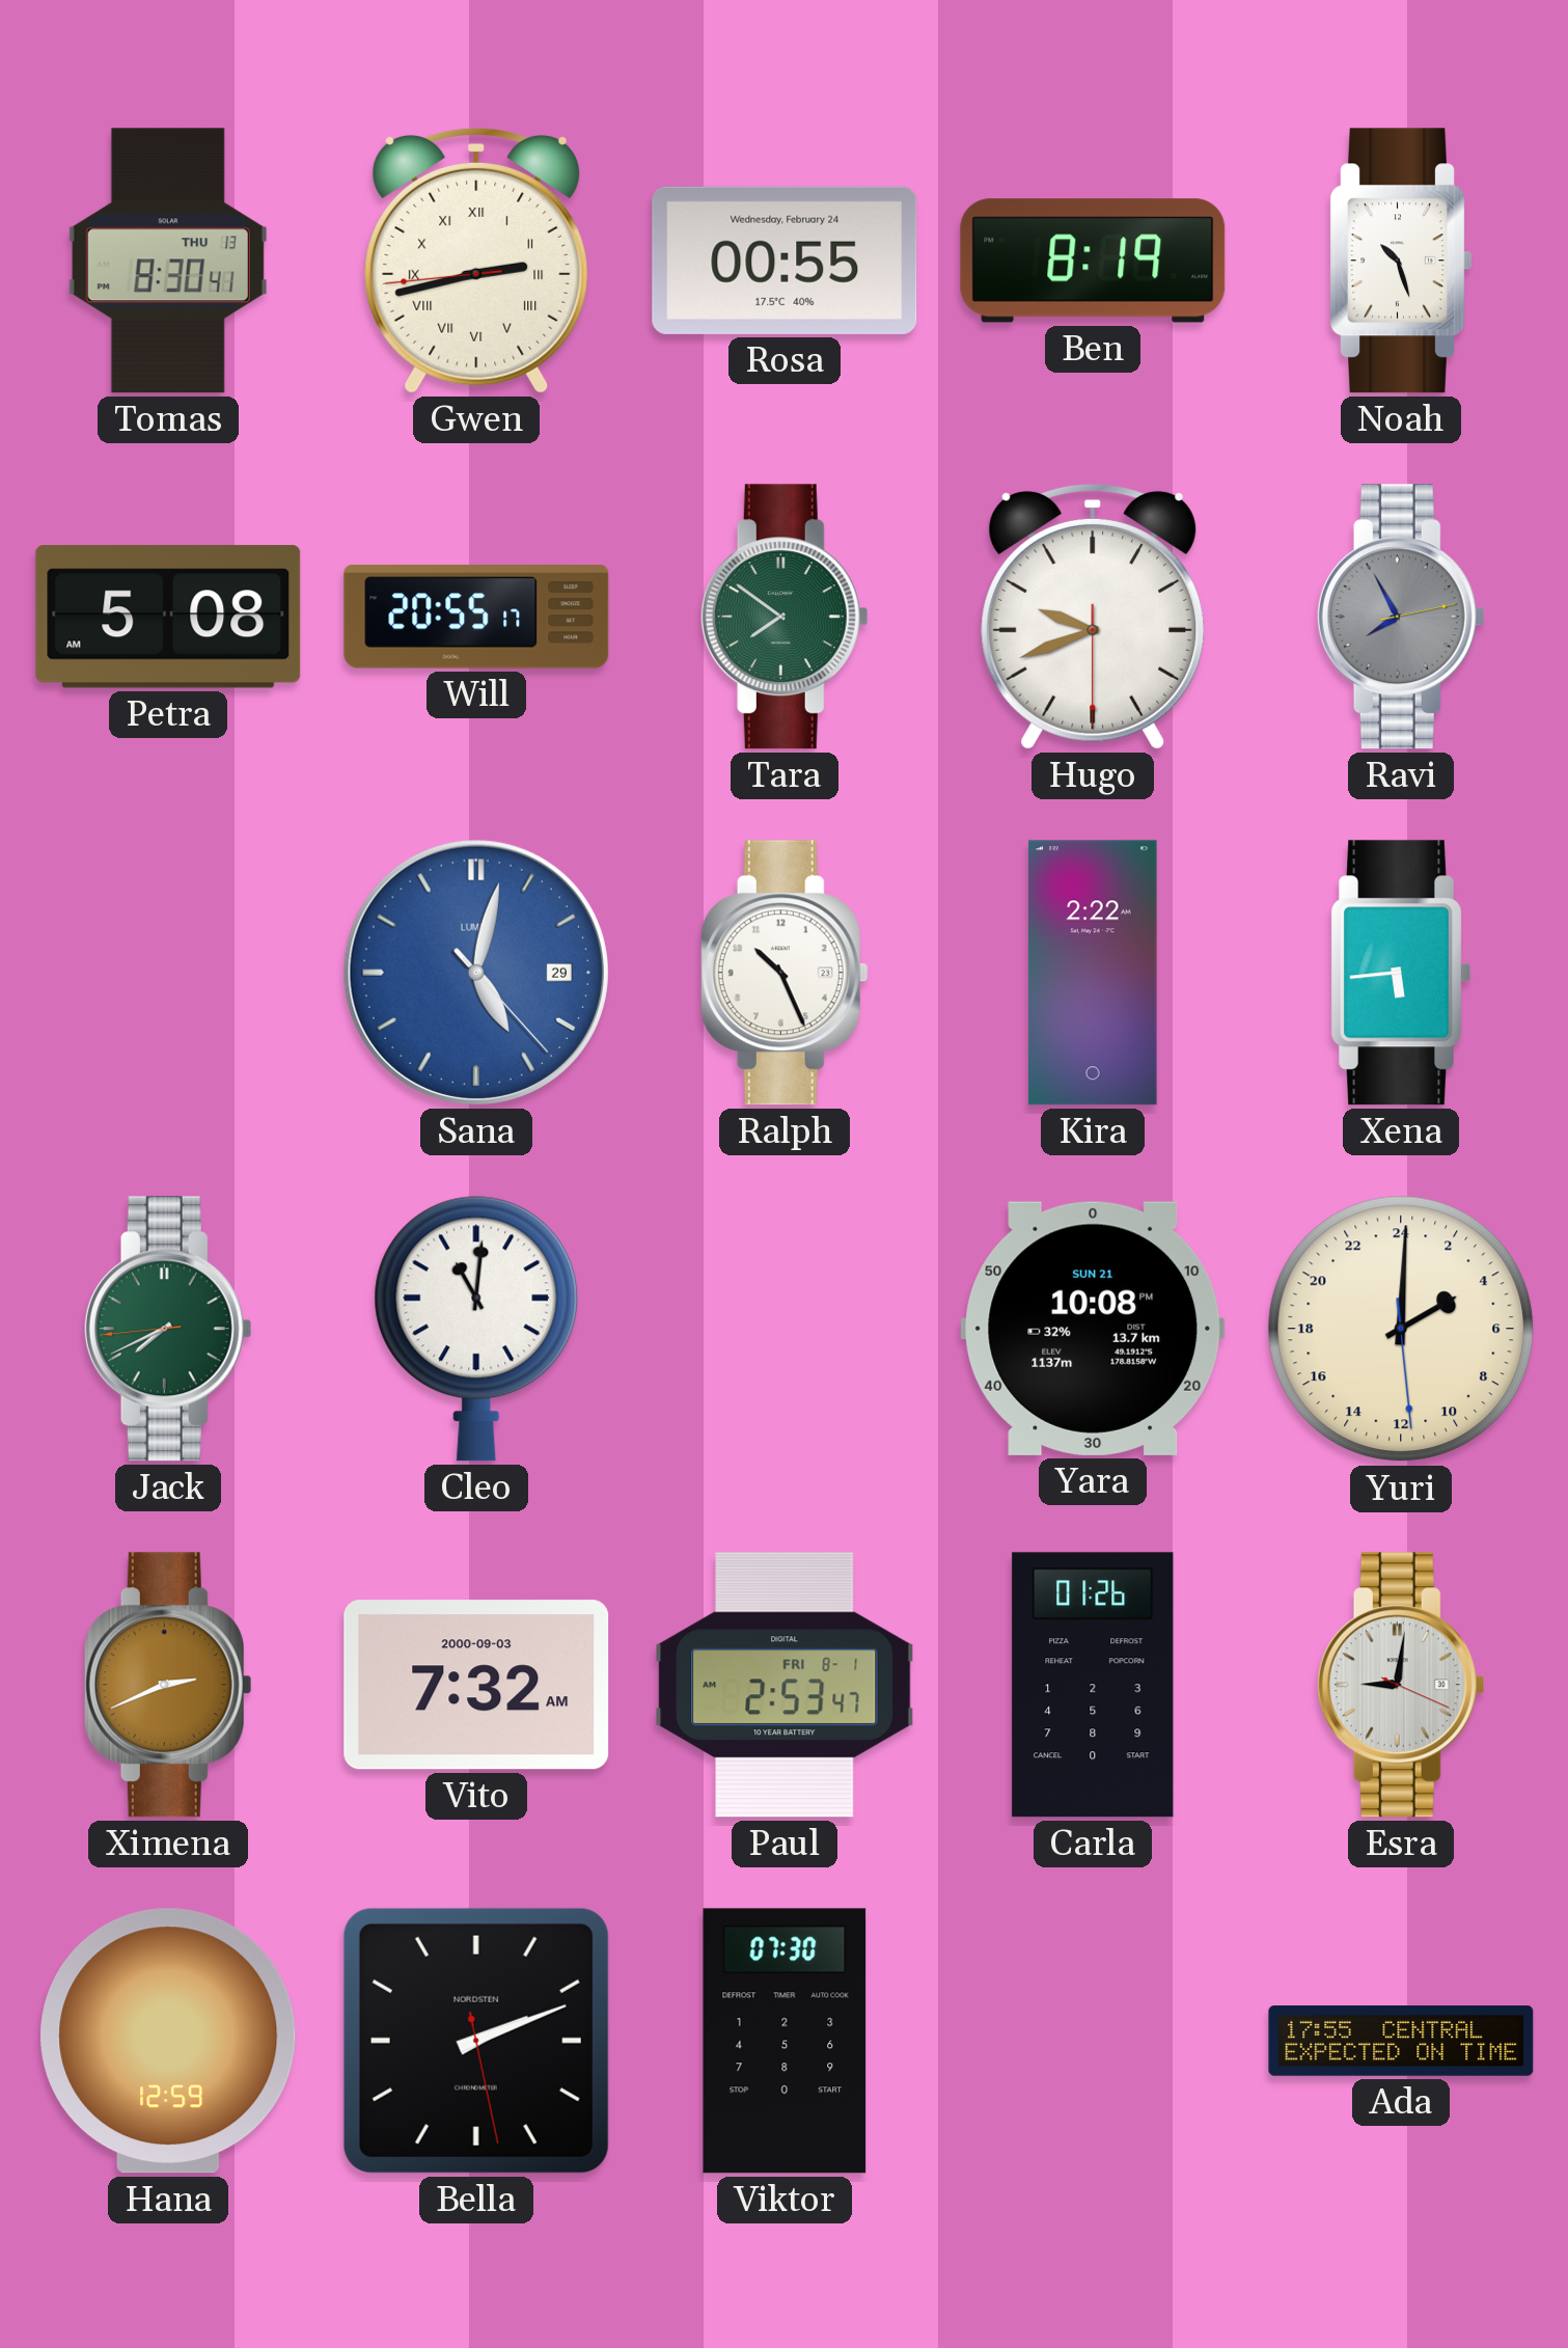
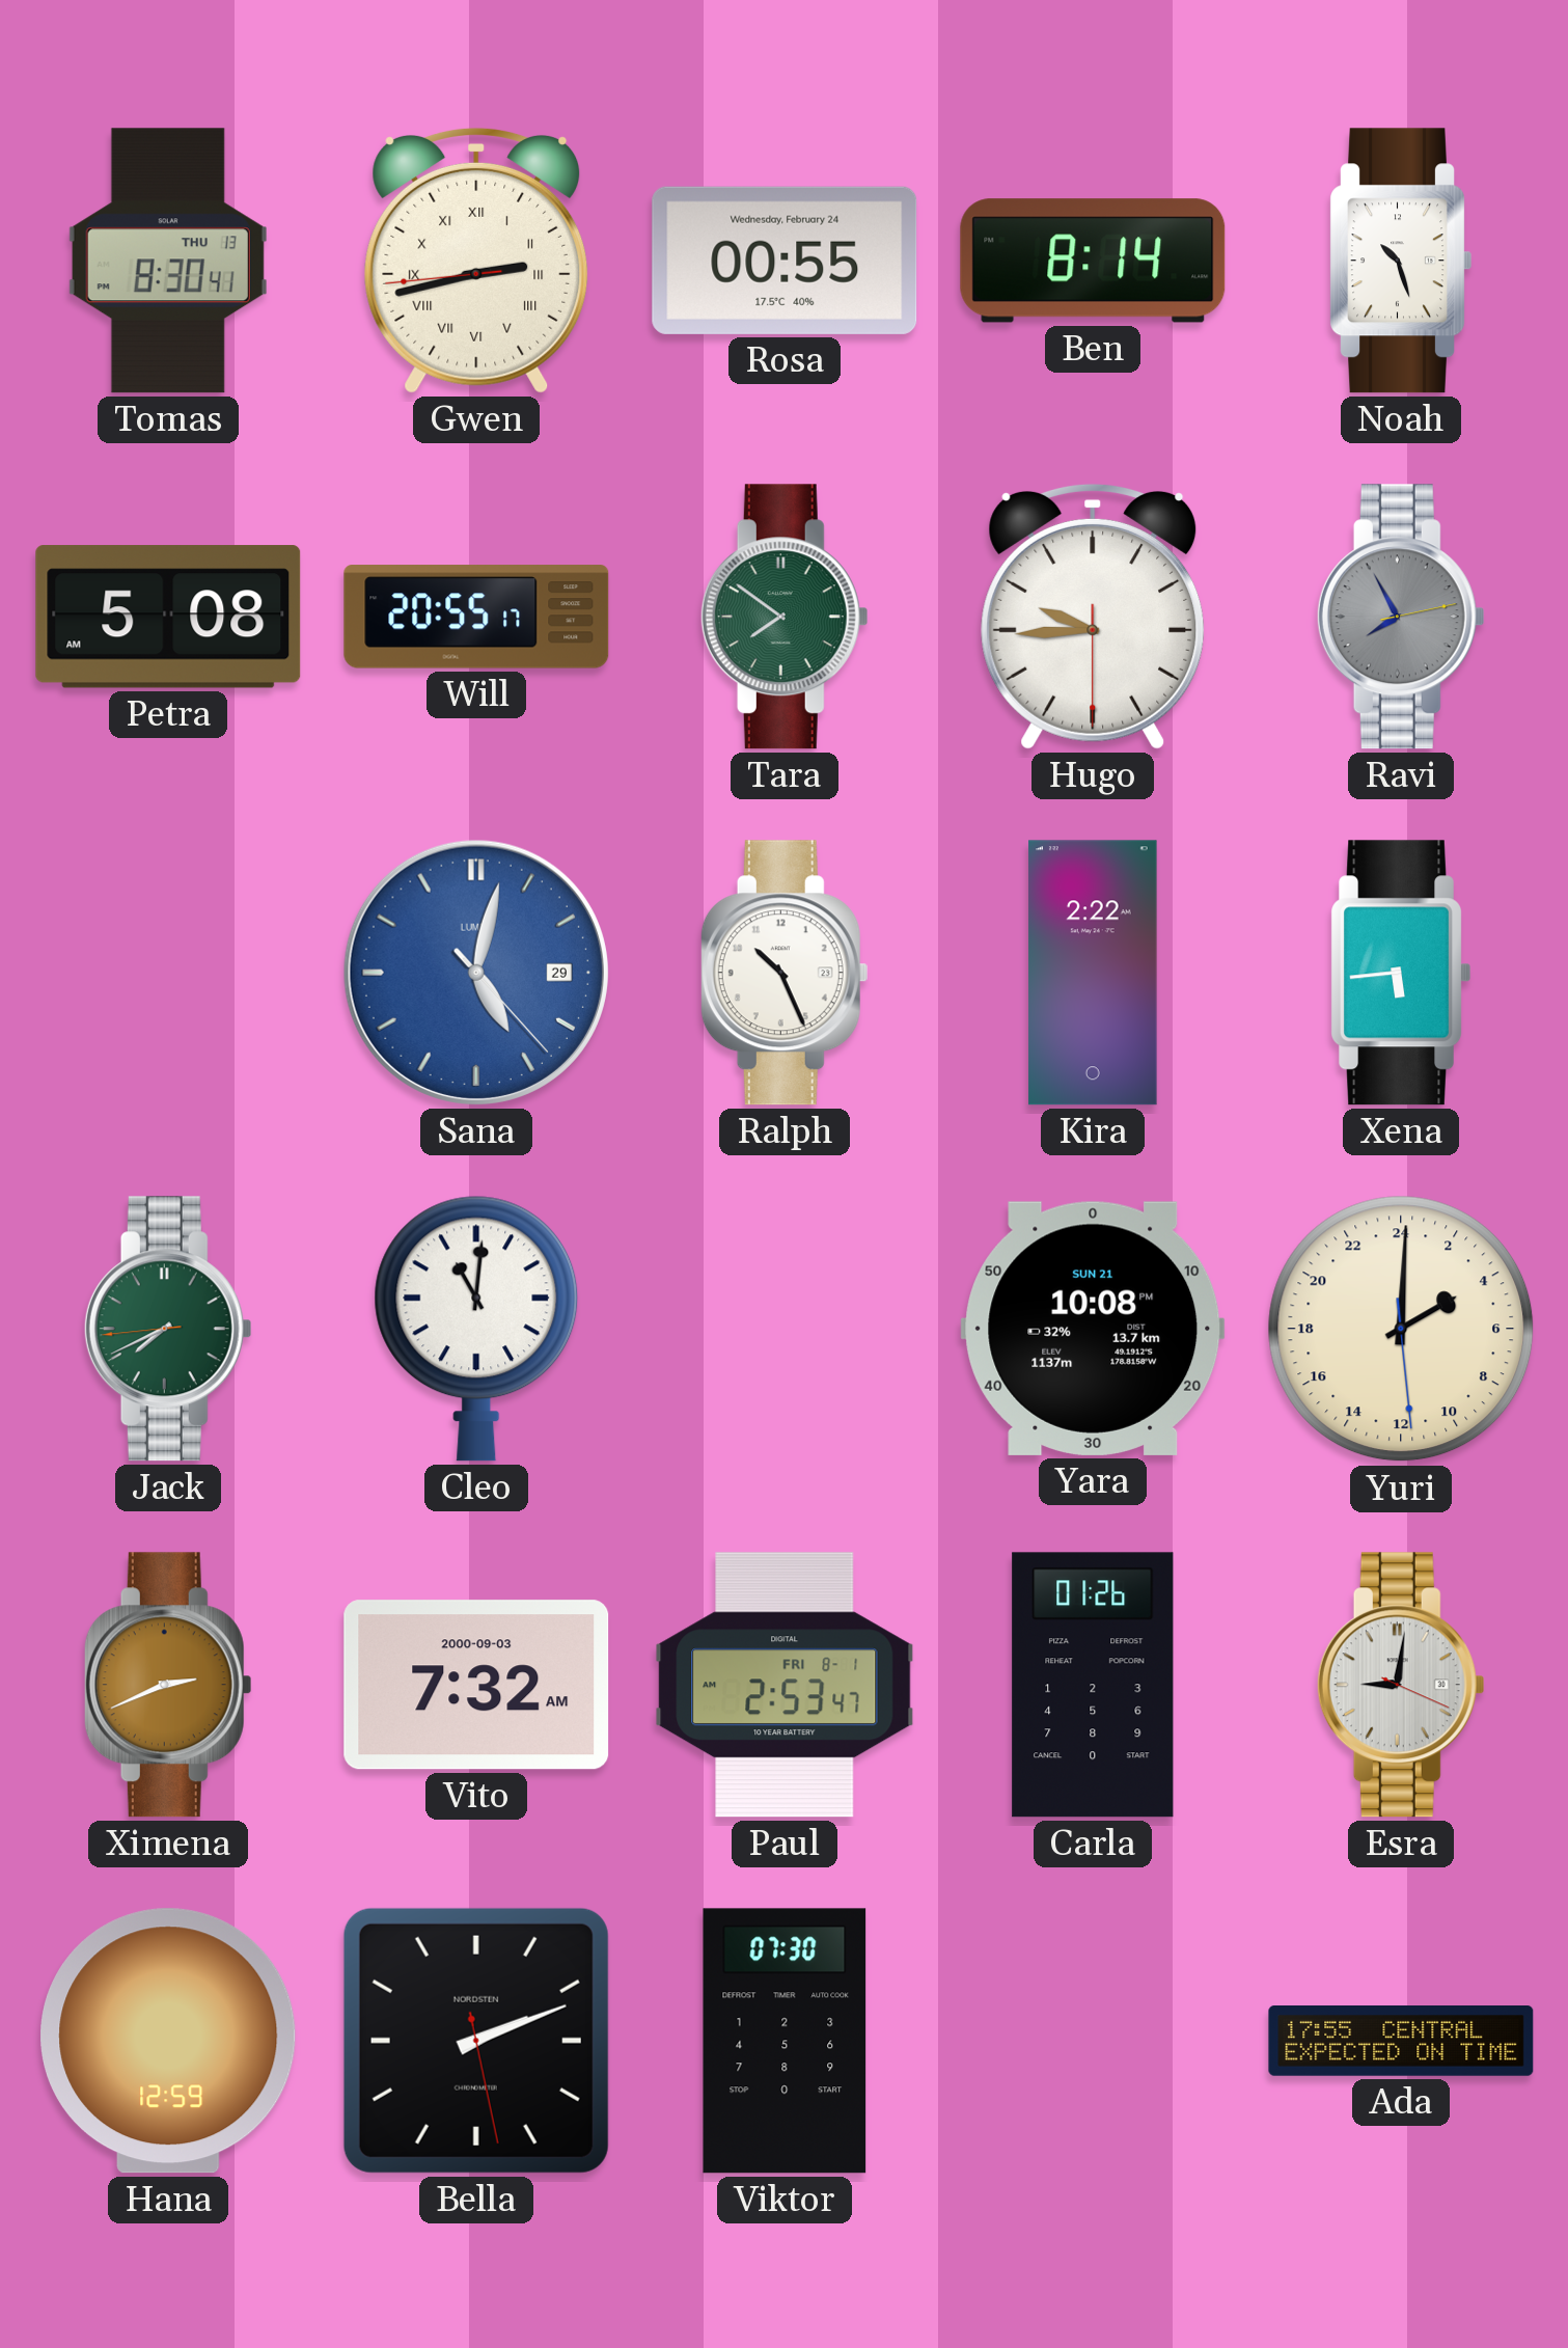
Ben: 8:19 -> 8:14
Hugo: 9:41 -> 9:44
